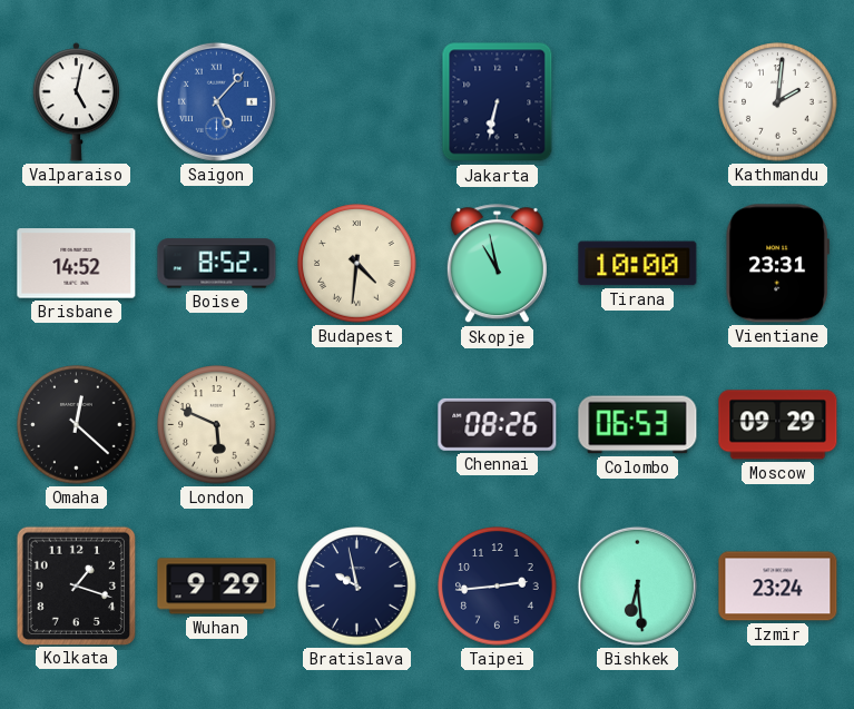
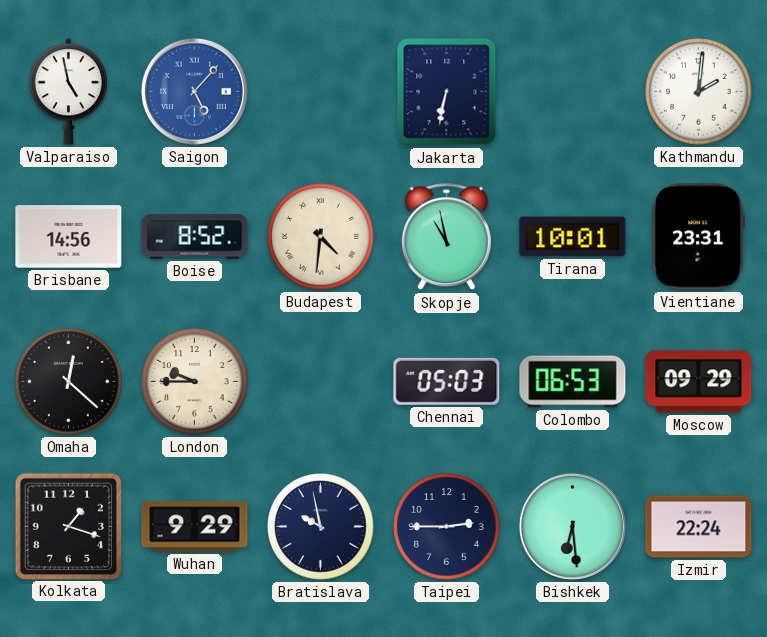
Valparaiso: 5:02 -> 4:58
Brisbane: 14:52 -> 14:56
Tirana: 10:00 -> 10:01
London: 5:49 -> 9:45
Chennai: 08:26 -> 05:03
Taipei: 2:44 -> 2:45
Izmir: 23:24 -> 22:24
